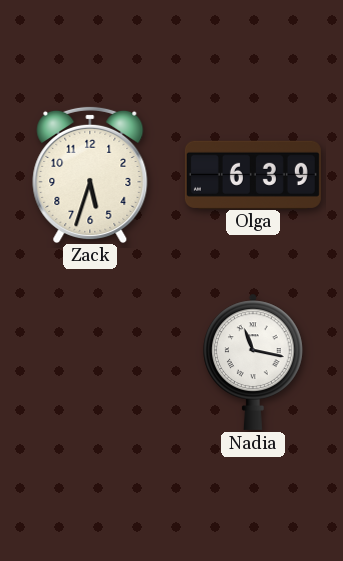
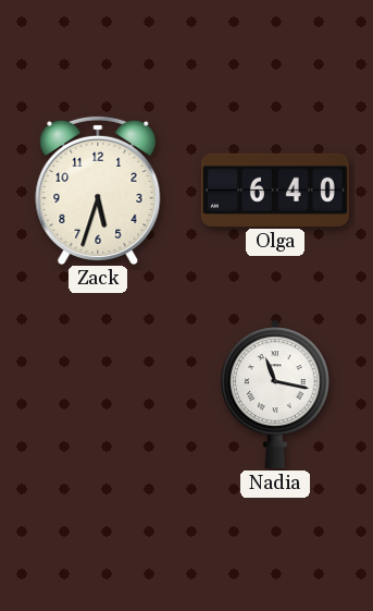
Olga: 6:39 -> 6:40
